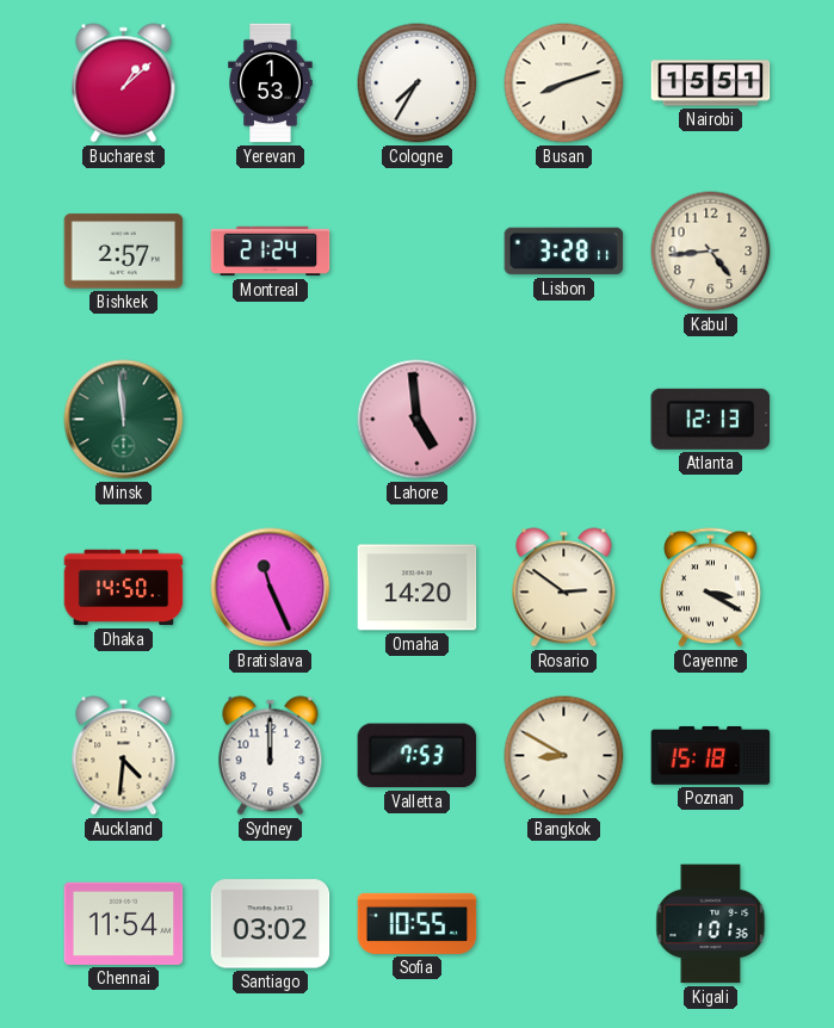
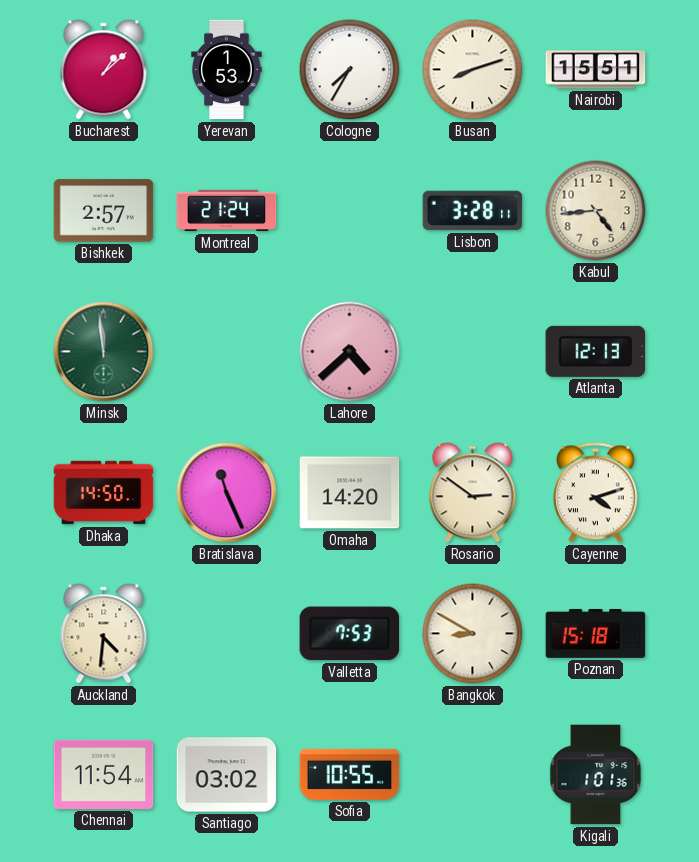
Lahore: 4:59 -> 4:38
Cayenne: 3:20 -> 4:12
Sydney: 12:00 -> none
